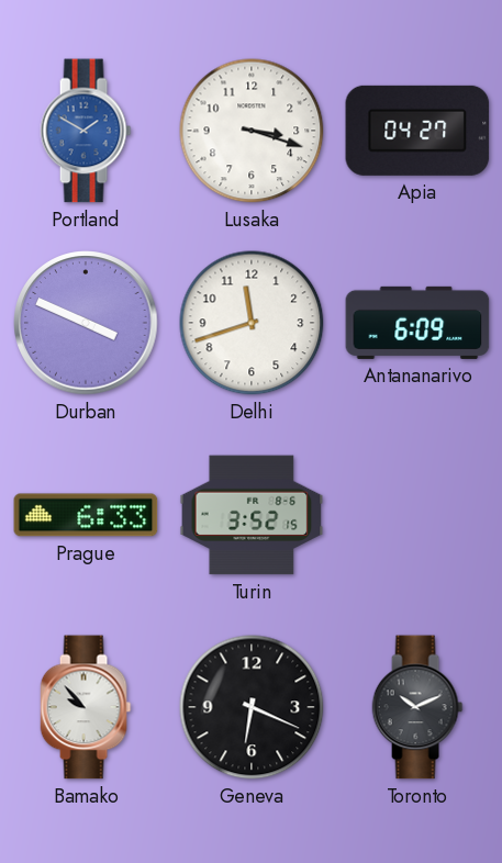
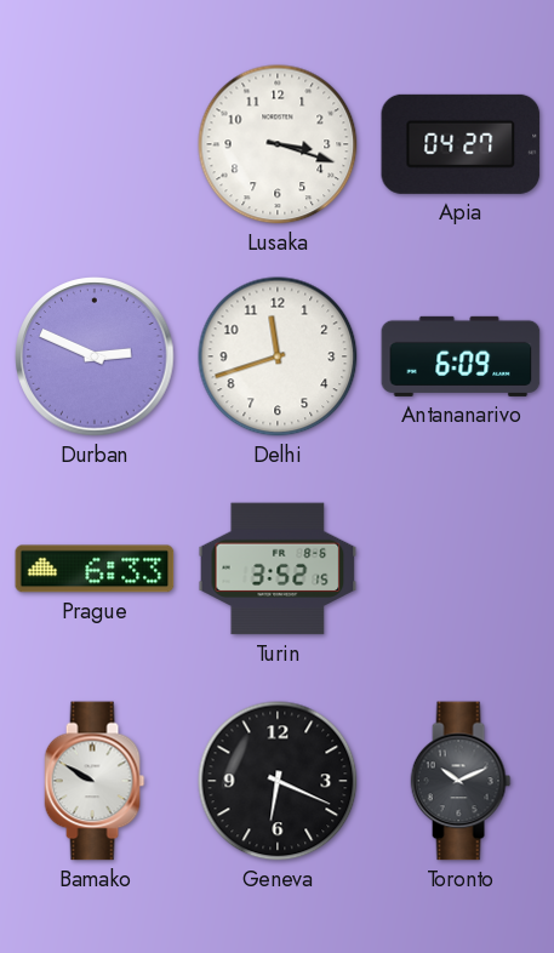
Portland: 1:50 -> none
Durban: 3:49 -> 2:49
Bamako: 9:53 -> 9:50
